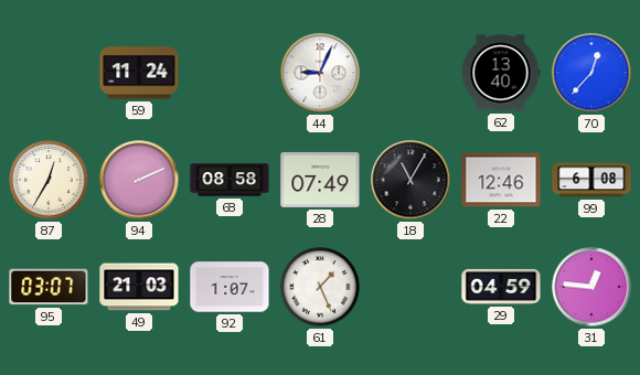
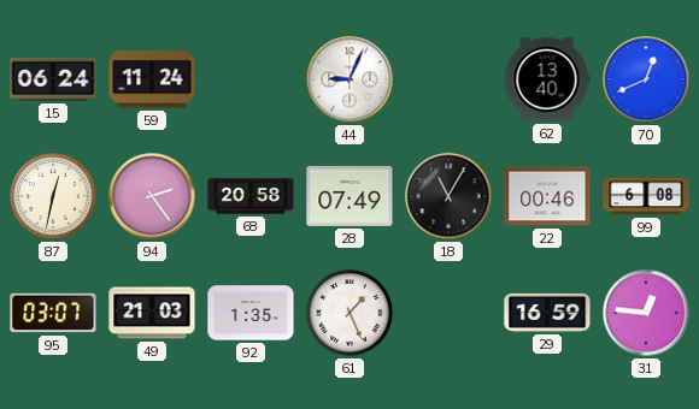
15: none -> 06:24
70: 12:37 -> 12:41
87: 12:35 -> 12:32
94: 2:11 -> 2:24
68: 08:58 -> 20:58
22: 12:46 -> 00:46
92: 1:07 -> 1:35
29: 04:59 -> 16:59
